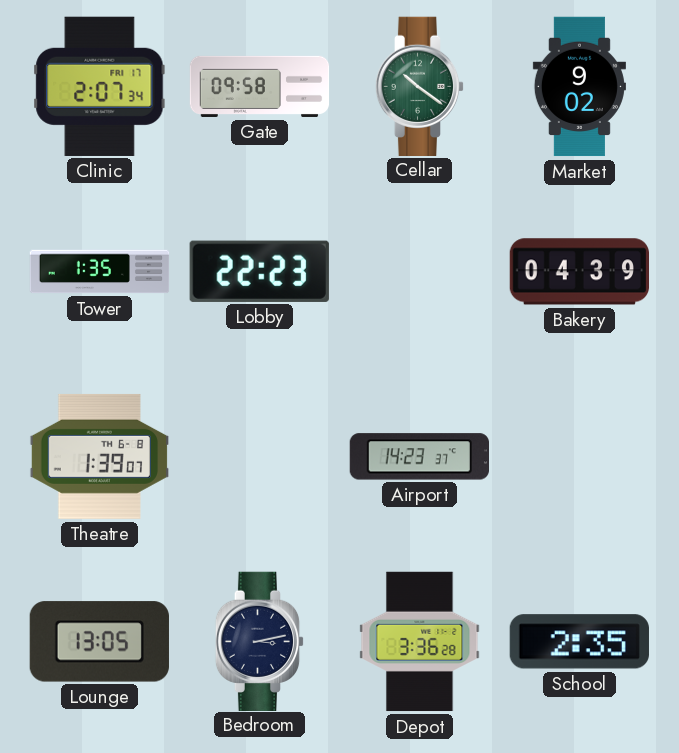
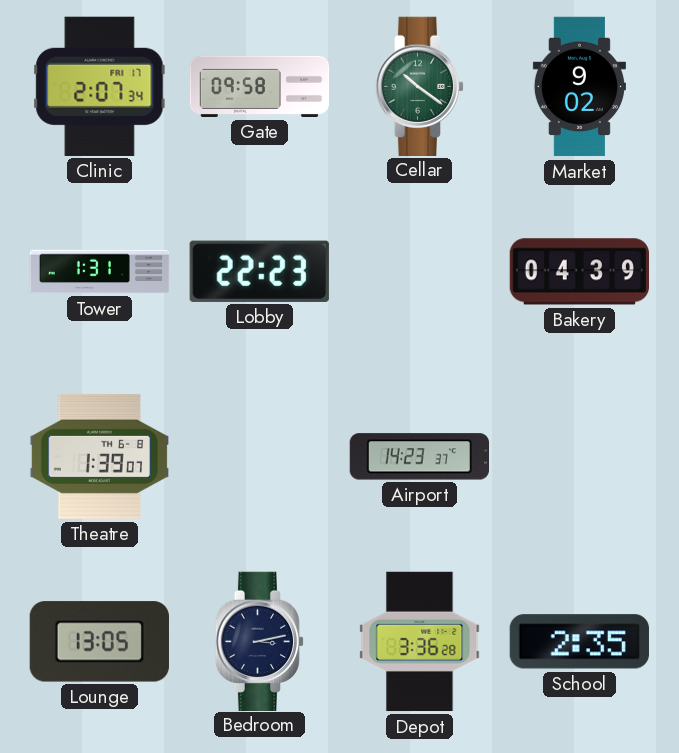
Tower: 1:35 -> 1:31
